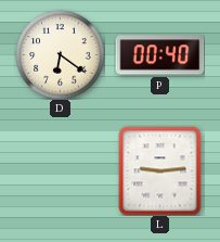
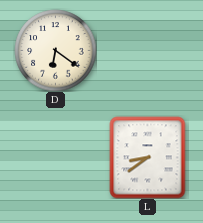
P: 00:40 -> none
L: 9:14 -> 8:39
